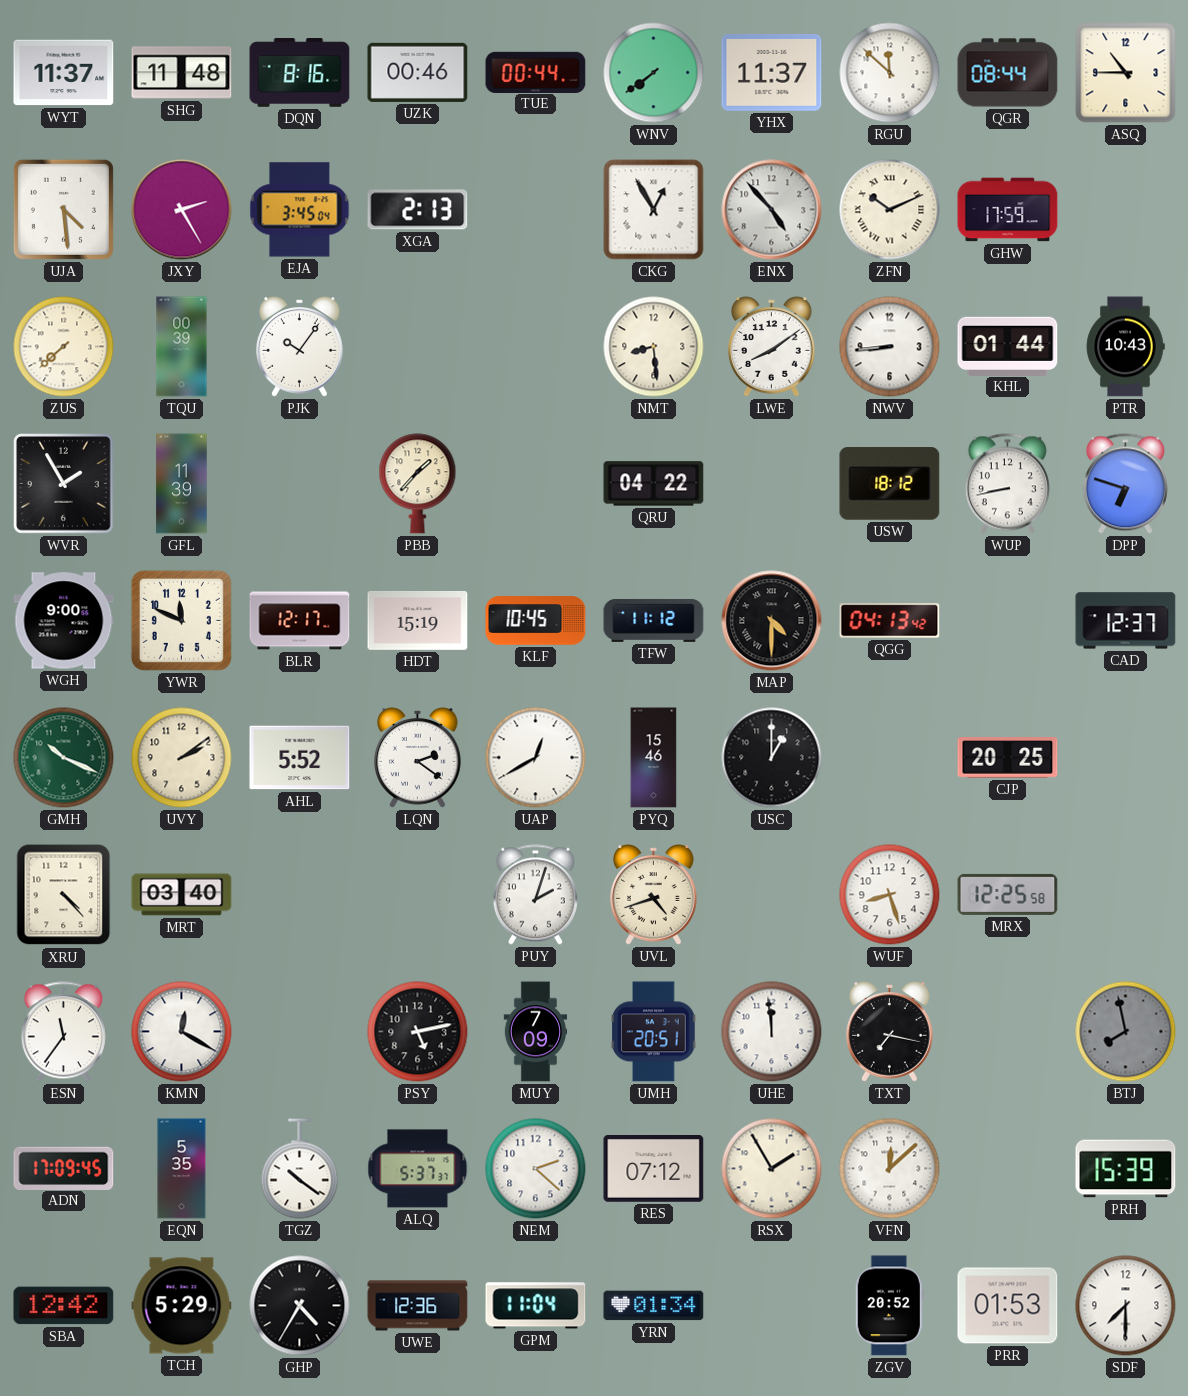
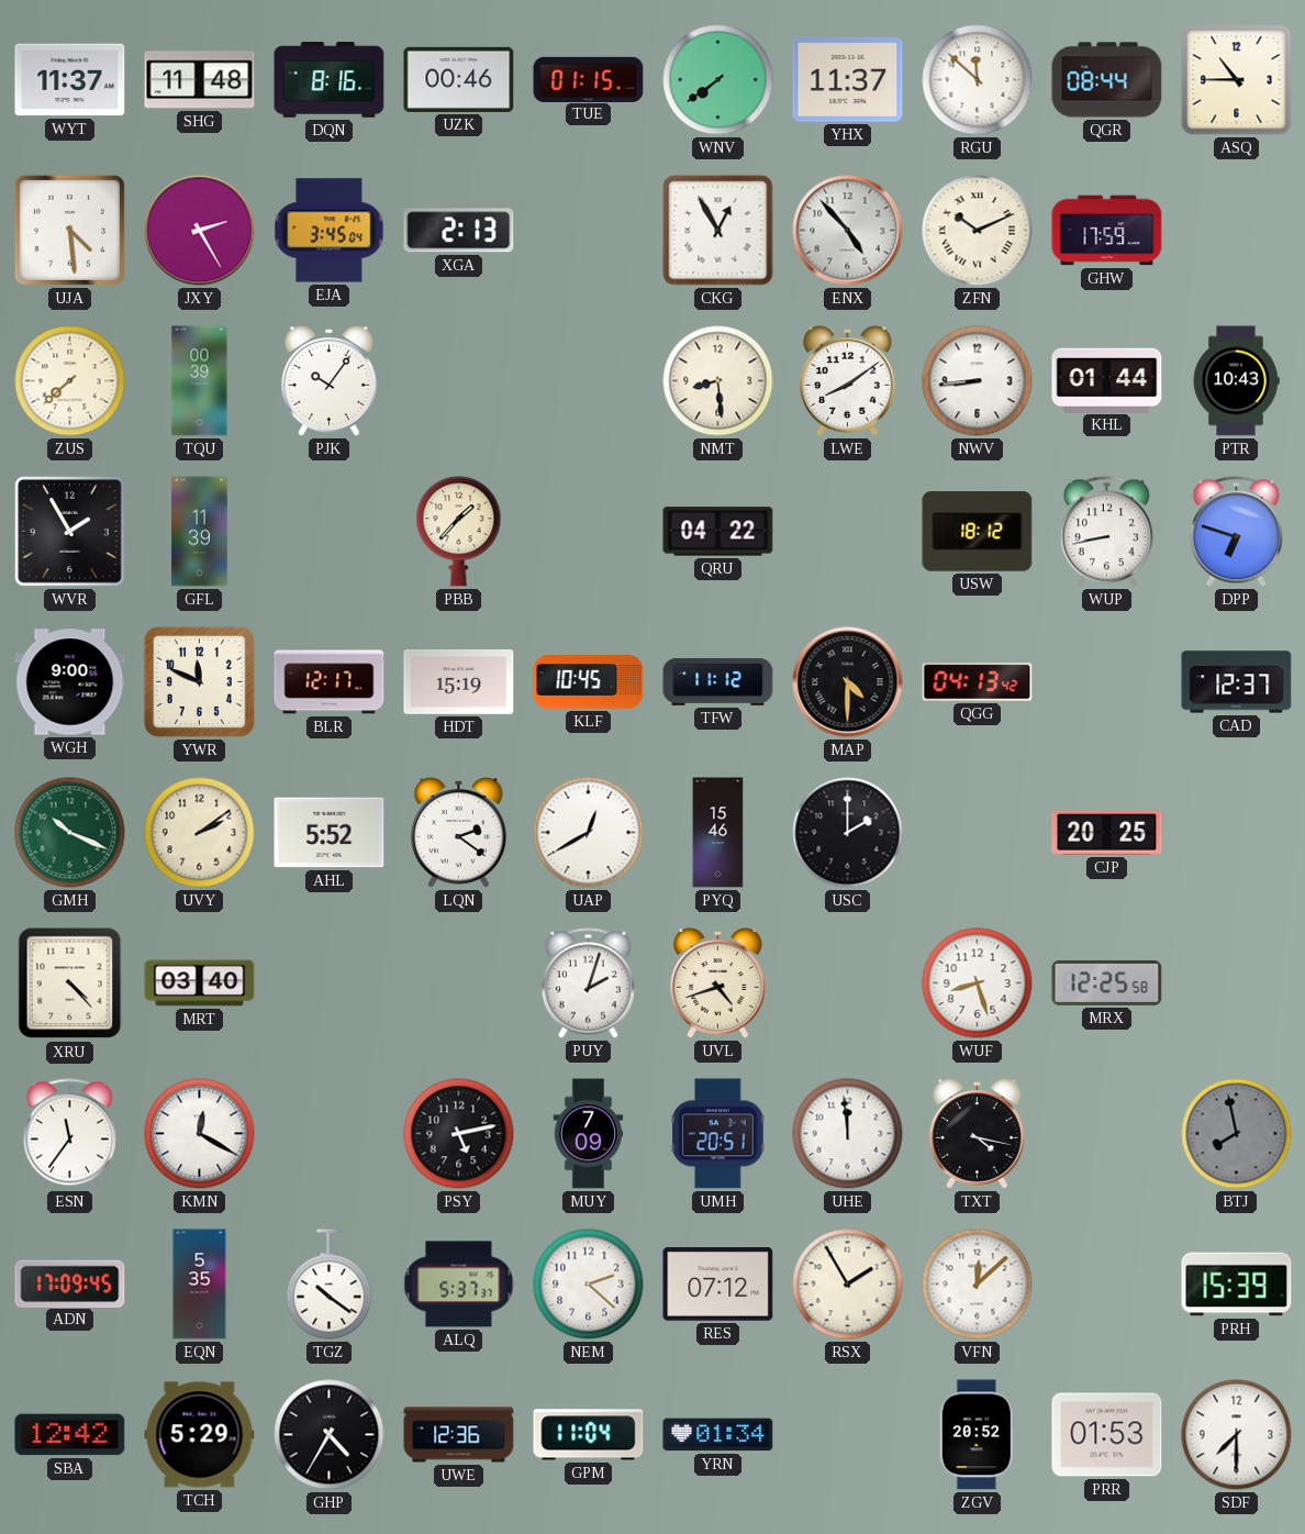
TUE: 00:44 -> 01:15
USC: 1:00 -> 2:00
TXT: 7:17 -> 4:17
